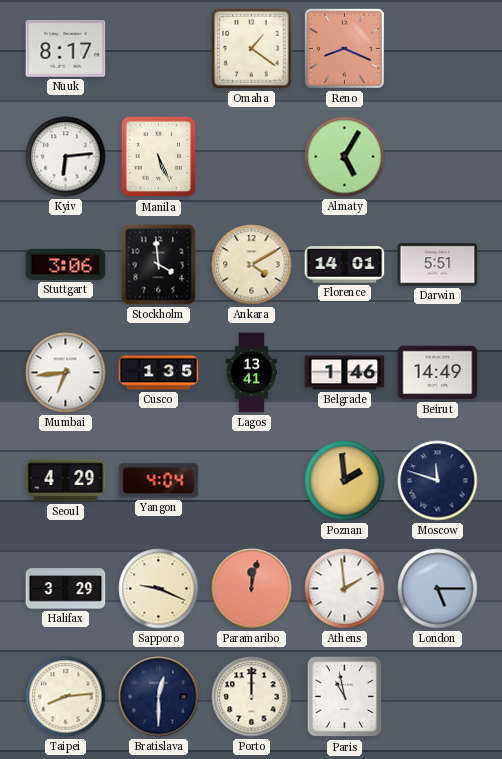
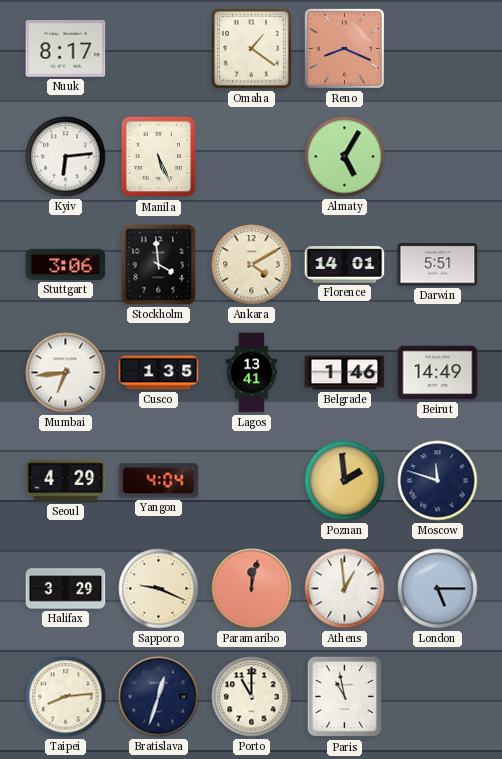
Athens: 1:59 -> 12:59
Bratislava: 12:30 -> 12:33
Porto: 12:00 -> 11:00
